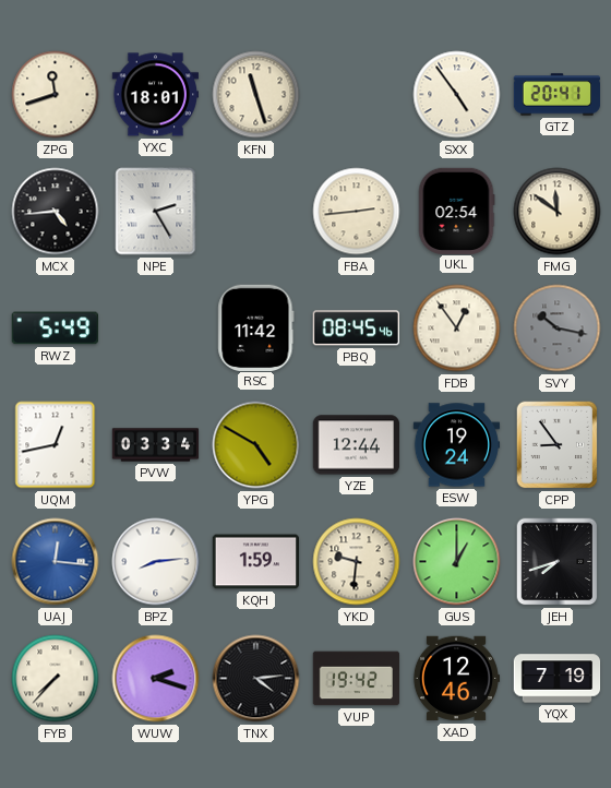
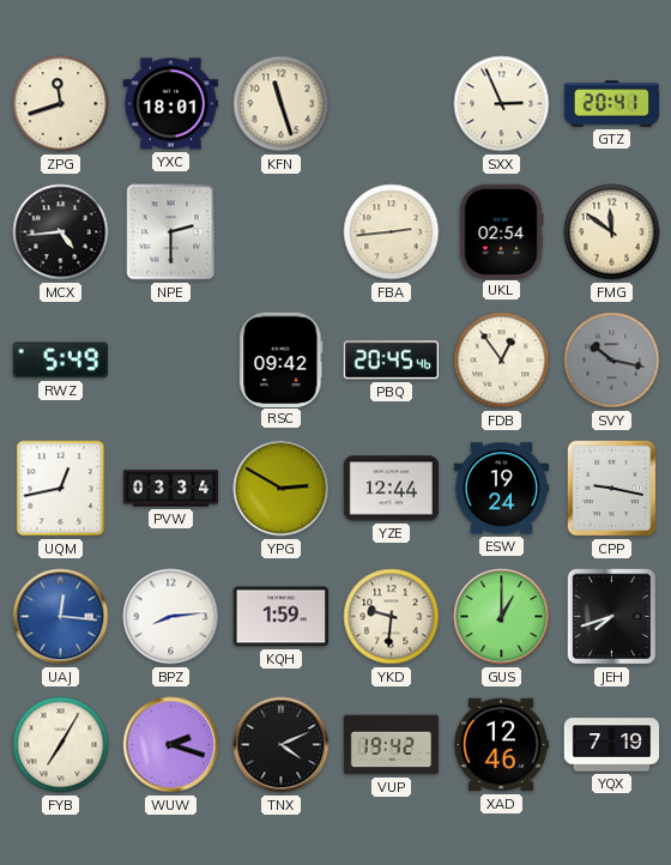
SXX: 4:54 -> 2:56
NPE: 2:25 -> 2:30
RSC: 11:42 -> 09:42
PBQ: 08:45 -> 20:45
YPG: 4:50 -> 2:50
CPP: 8:54 -> 9:17
FYB: 7:37 -> 7:05
TNX: 4:14 -> 4:11
